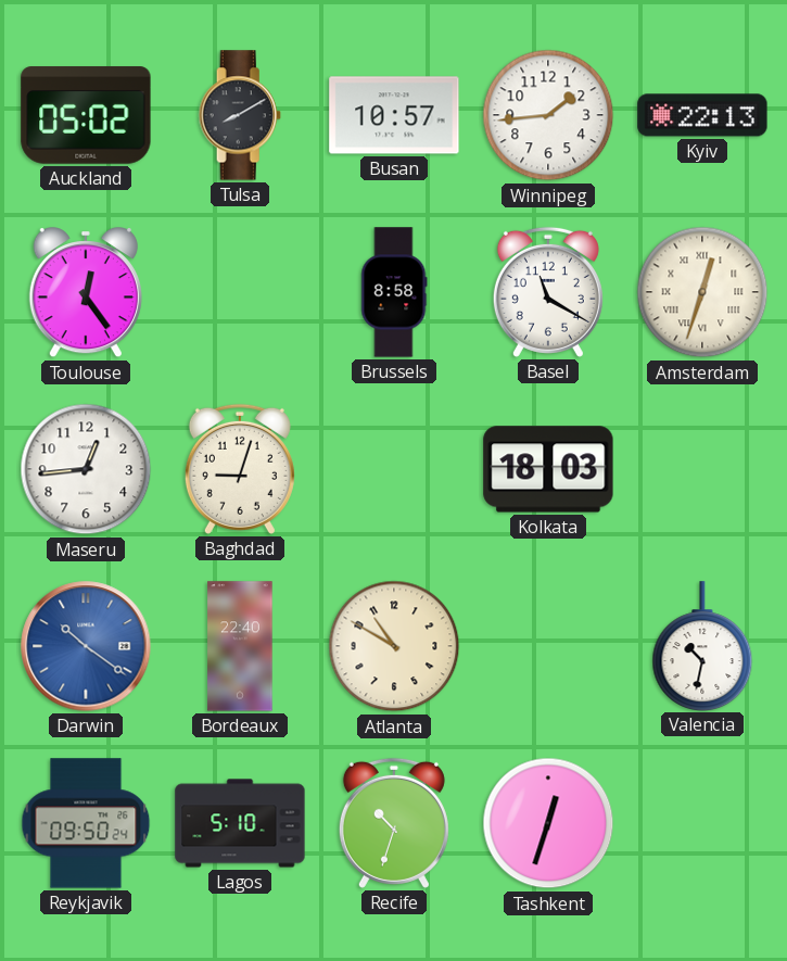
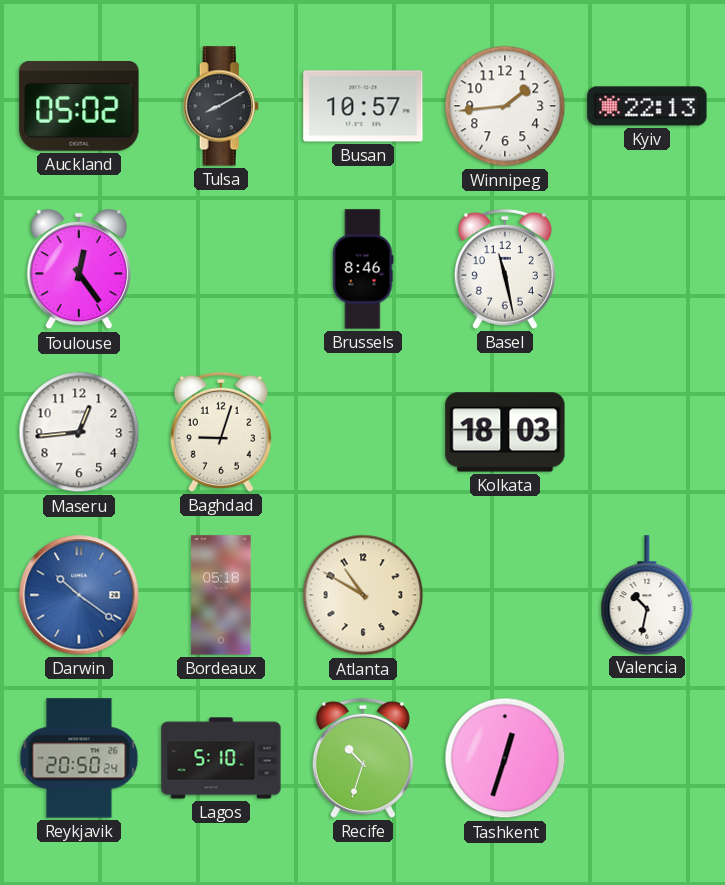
Brussels: 8:58 -> 8:46
Basel: 11:20 -> 11:28
Amsterdam: 12:33 -> none
Bordeaux: 22:40 -> 05:18
Reykjavik: 09:50 -> 20:50
